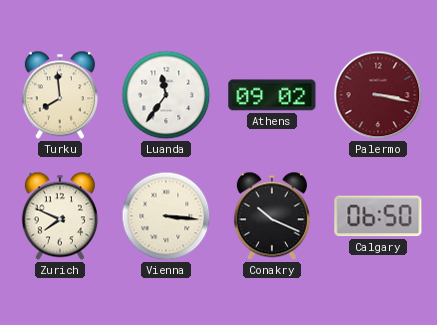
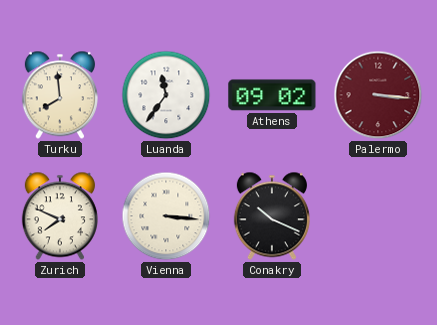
Palermo: 3:17 -> 3:16
Calgary: 06:50 -> none
